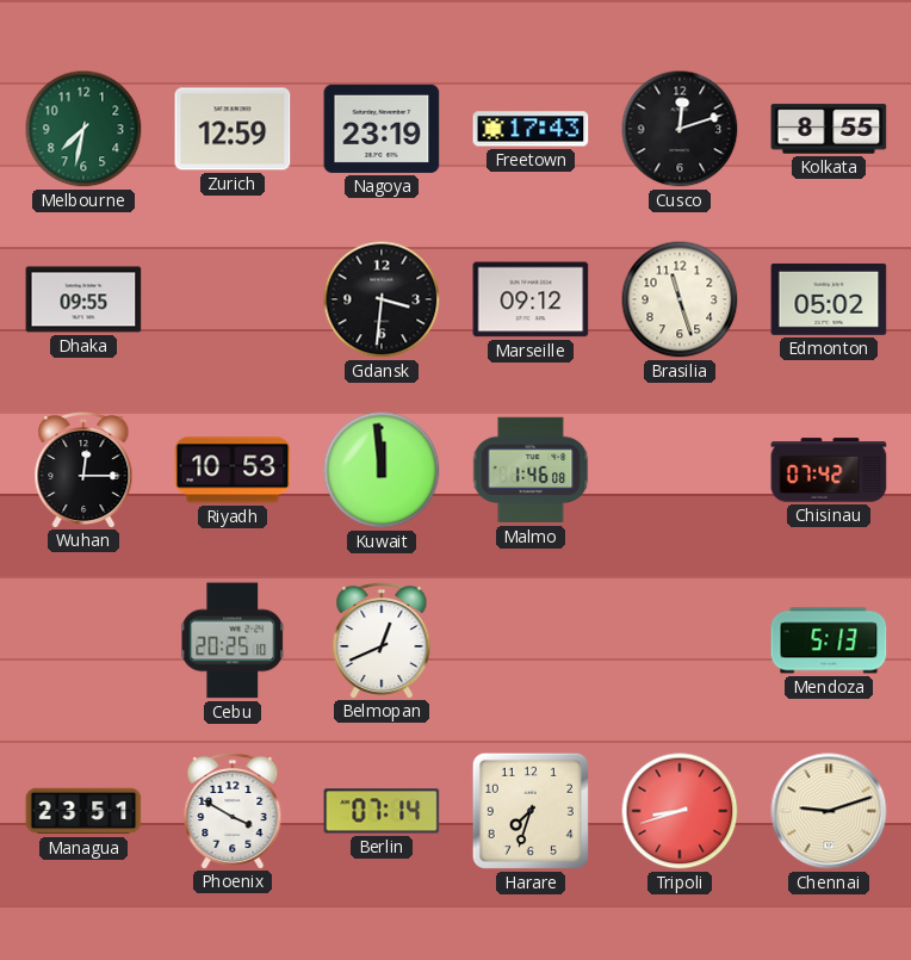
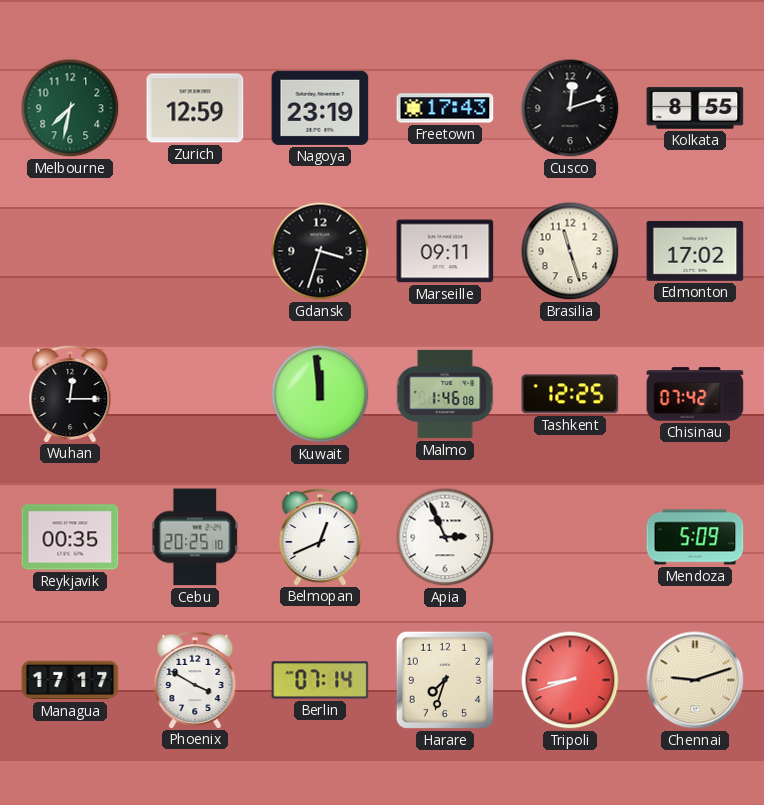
Dhaka: 09:55 -> none
Gdansk: 3:31 -> 3:33
Marseille: 09:12 -> 09:11
Edmonton: 05:02 -> 17:02
Riyadh: 10:53 -> none
Tashkent: none -> 12:25
Reykjavik: none -> 00:35
Apia: none -> 2:56
Mendoza: 5:13 -> 5:09
Managua: 23:51 -> 17:17
